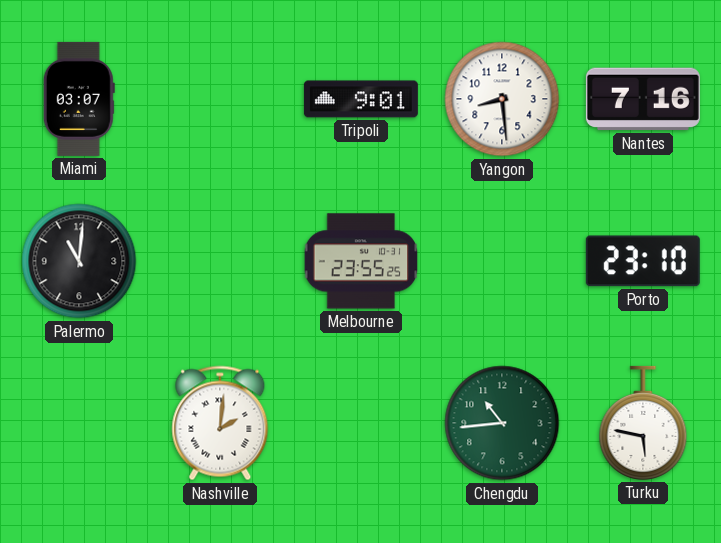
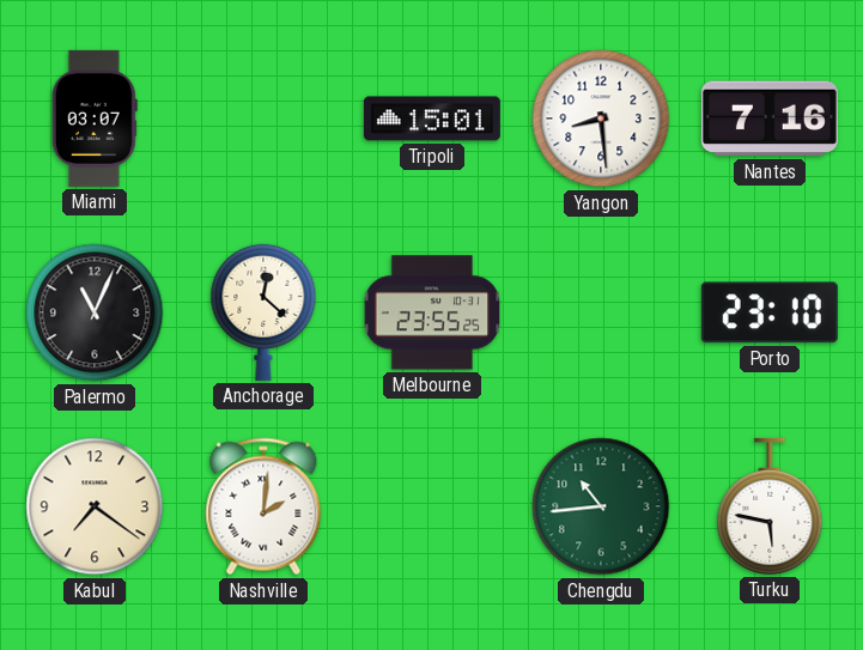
Tripoli: 9:01 -> 15:01
Palermo: 11:01 -> 11:04
Anchorage: none -> 12:22
Kabul: none -> 7:21
